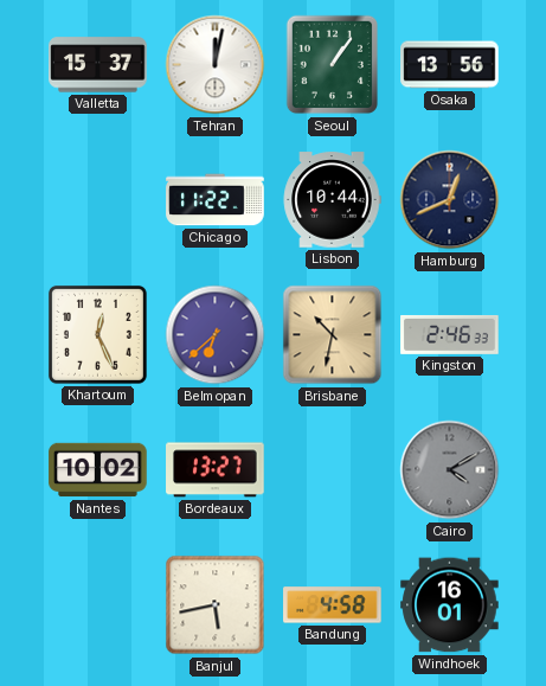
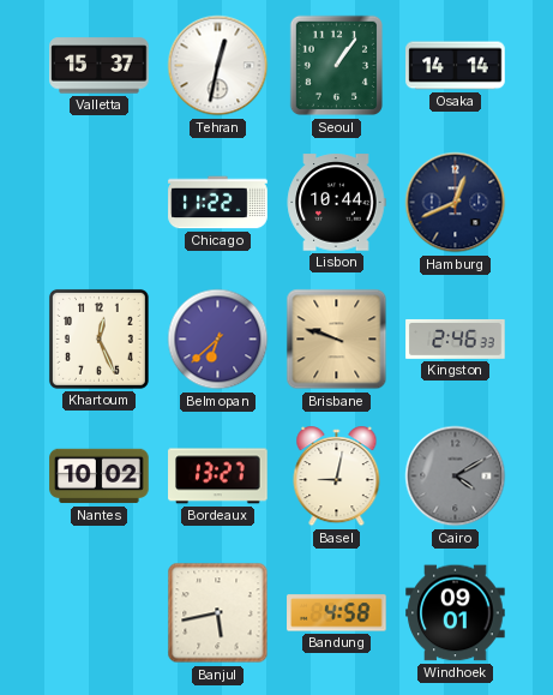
Tehran: 12:02 -> 12:32
Osaka: 13:56 -> 14:14
Brisbane: 10:32 -> 9:48
Basel: none -> 9:02
Windhoek: 16:01 -> 09:01
